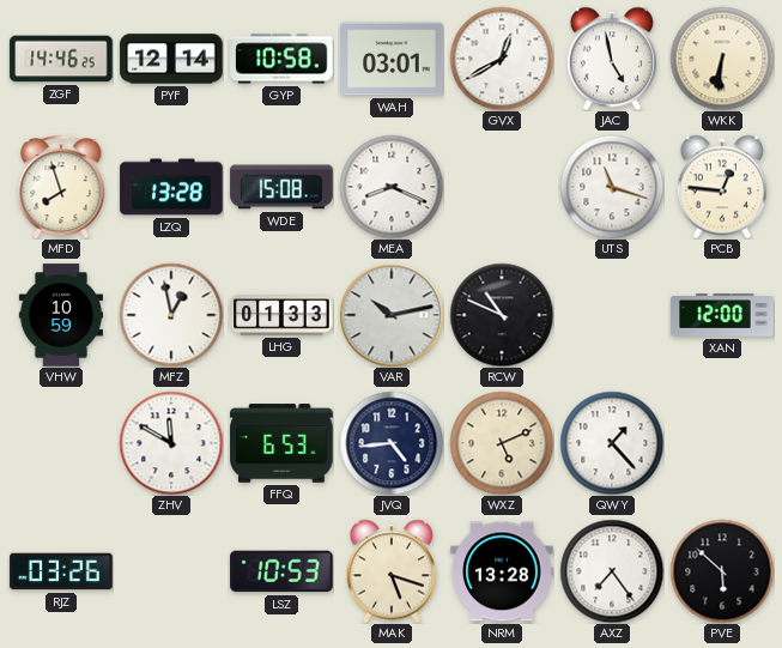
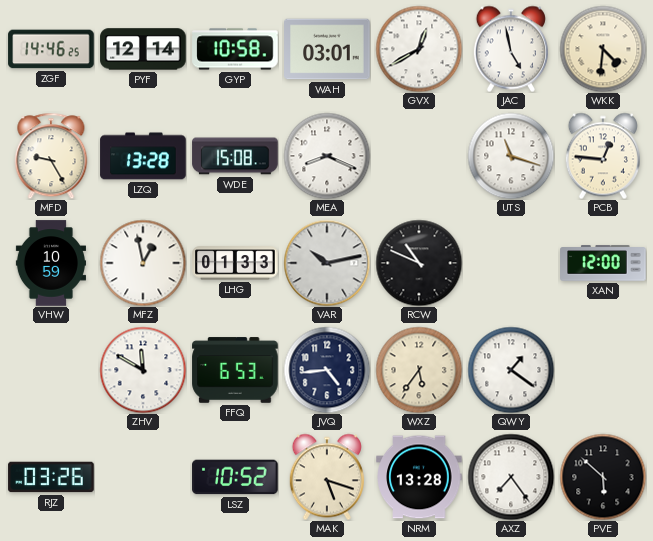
WKK: 6:31 -> 4:31
MFD: 7:57 -> 9:25
WXZ: 5:11 -> 5:36
QWY: 1:23 -> 1:21
LSZ: 10:53 -> 10:52
